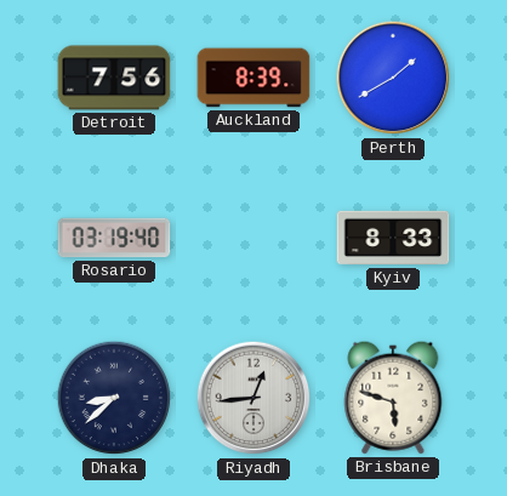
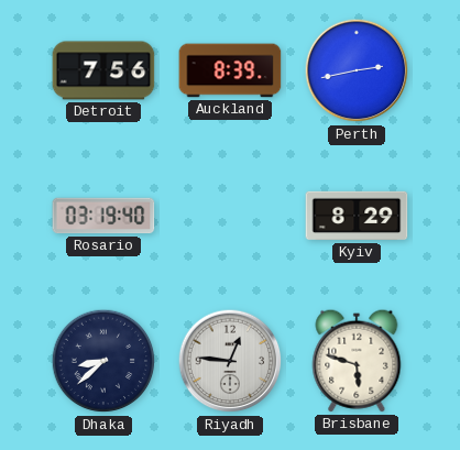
Perth: 1:40 -> 2:43
Kyiv: 8:33 -> 8:29
Riyadh: 12:44 -> 12:46
